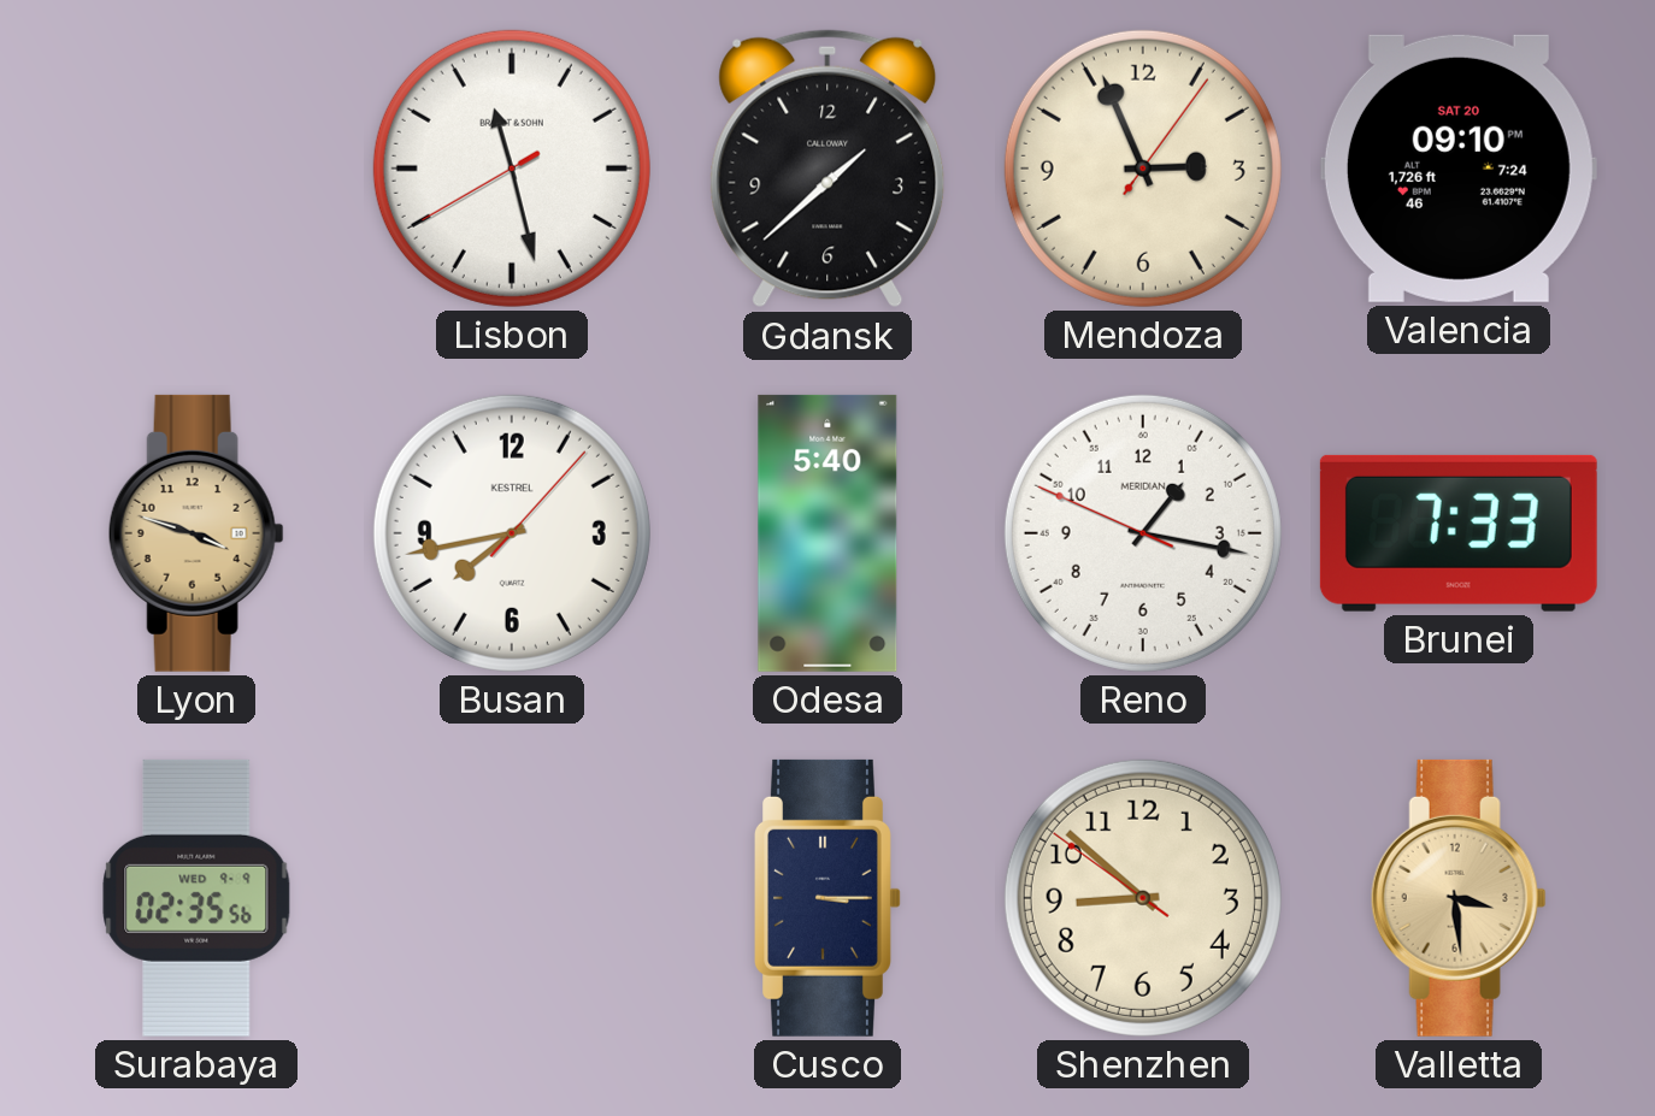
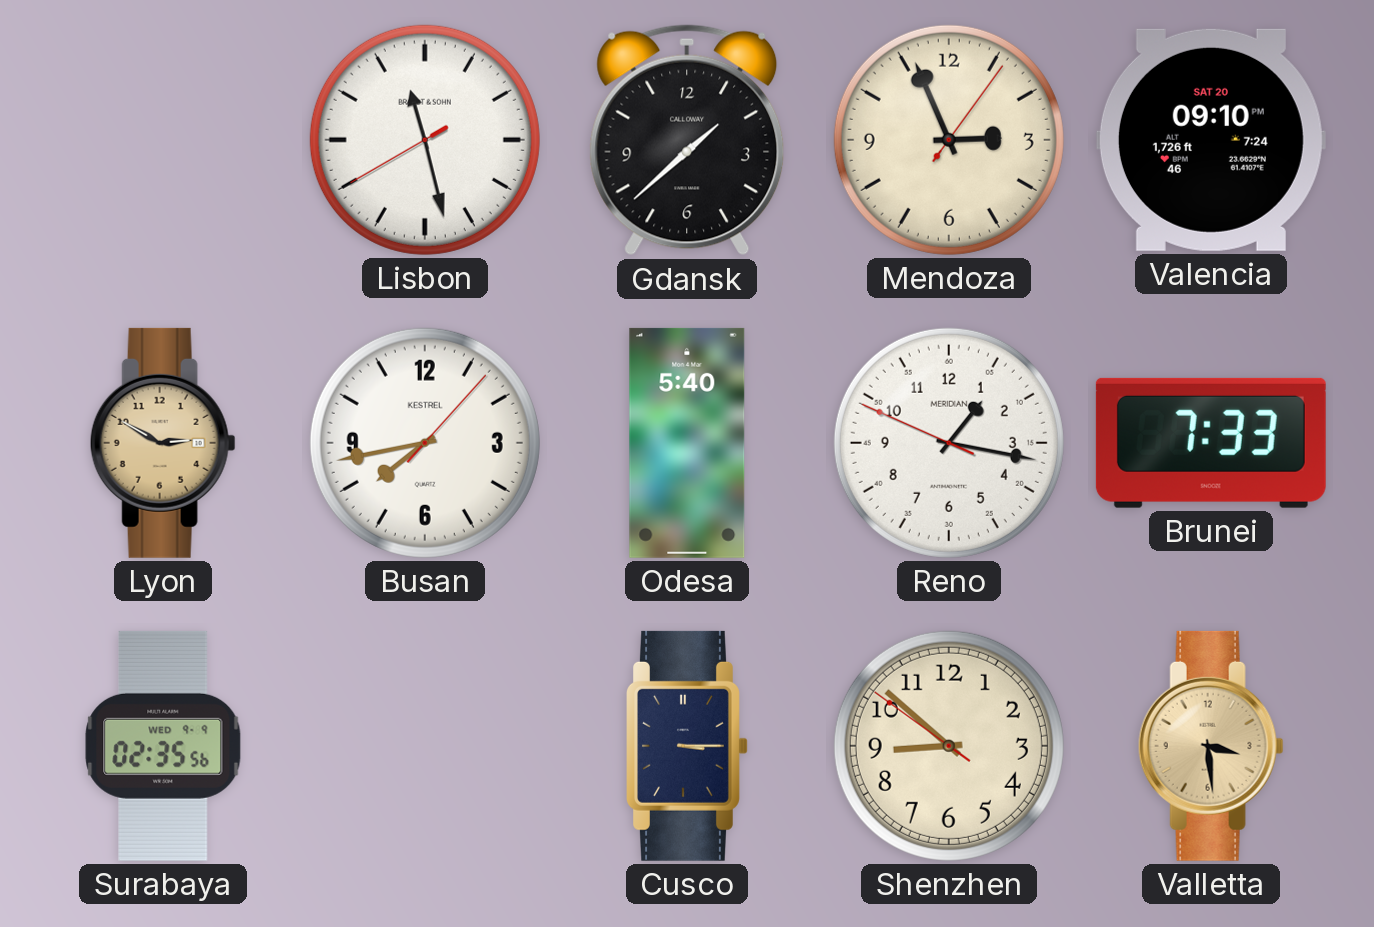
Lyon: 3:48 -> 2:50
